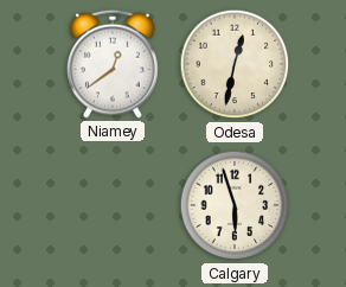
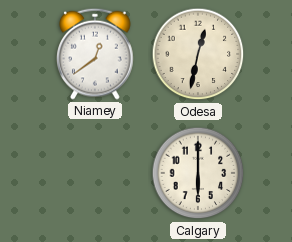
Calgary: 5:57 -> 6:00
